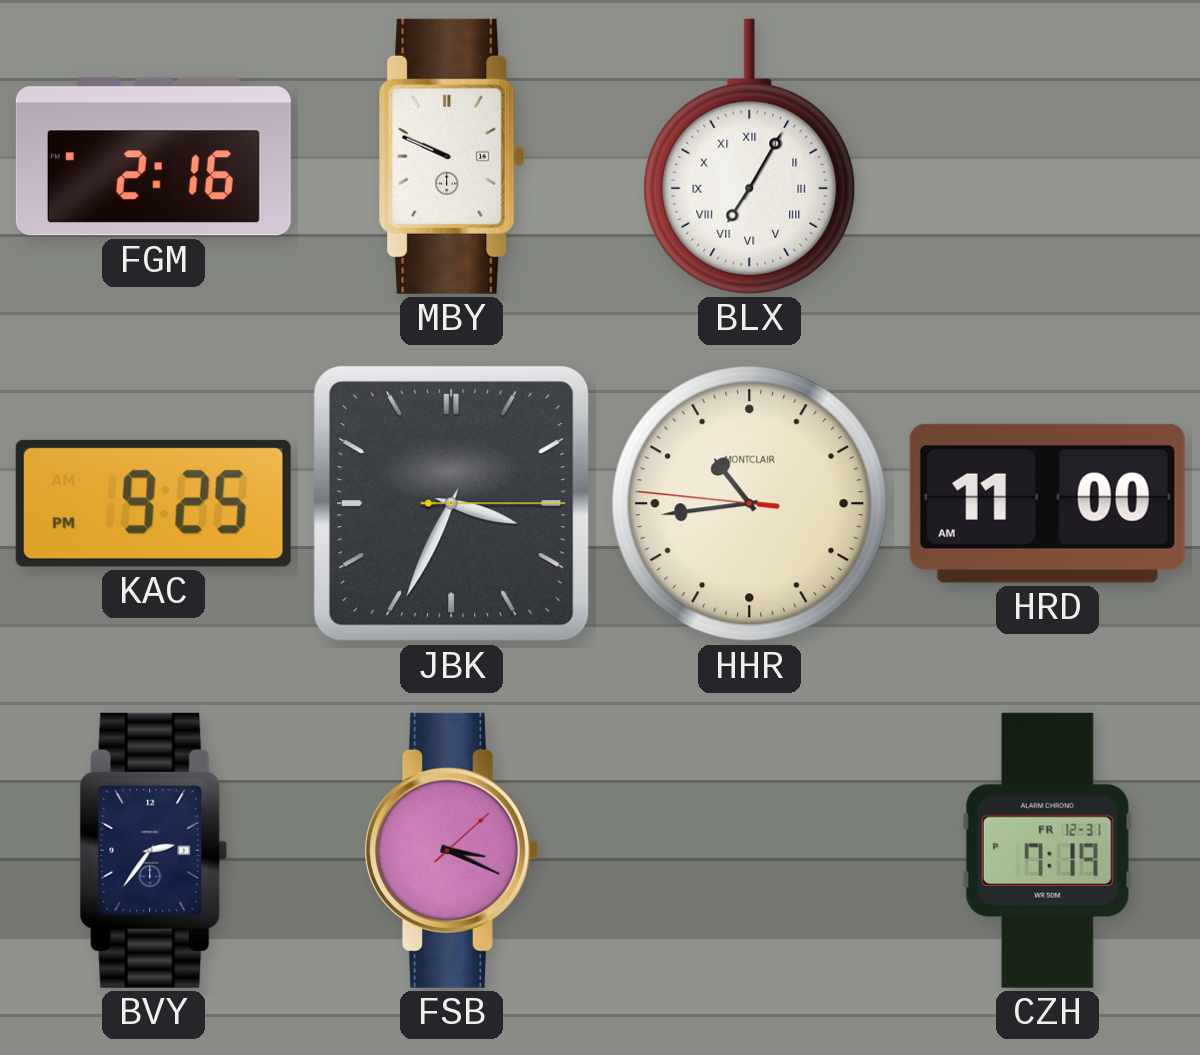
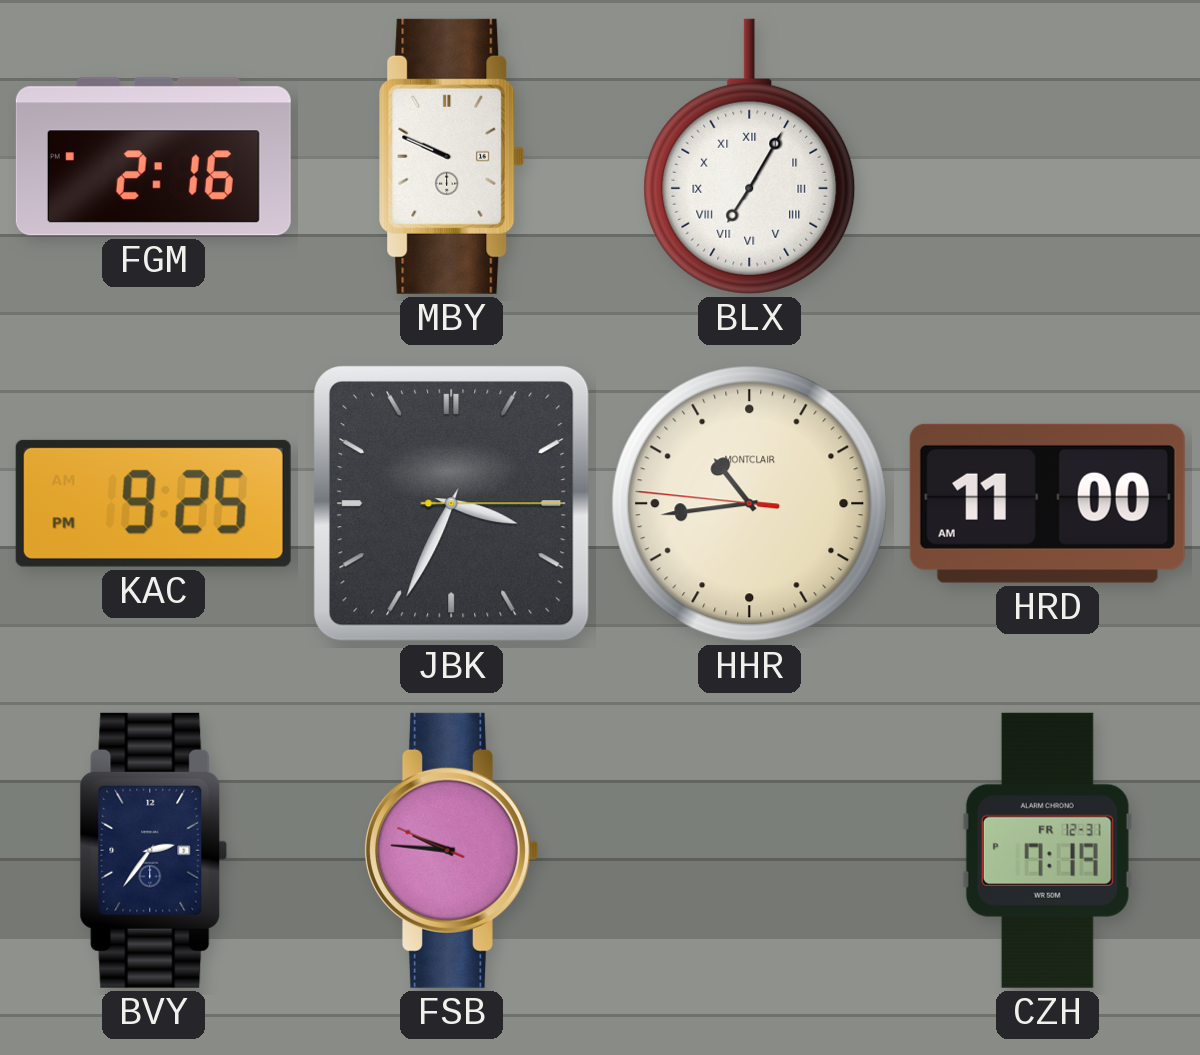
FSB: 3:19 -> 9:45
